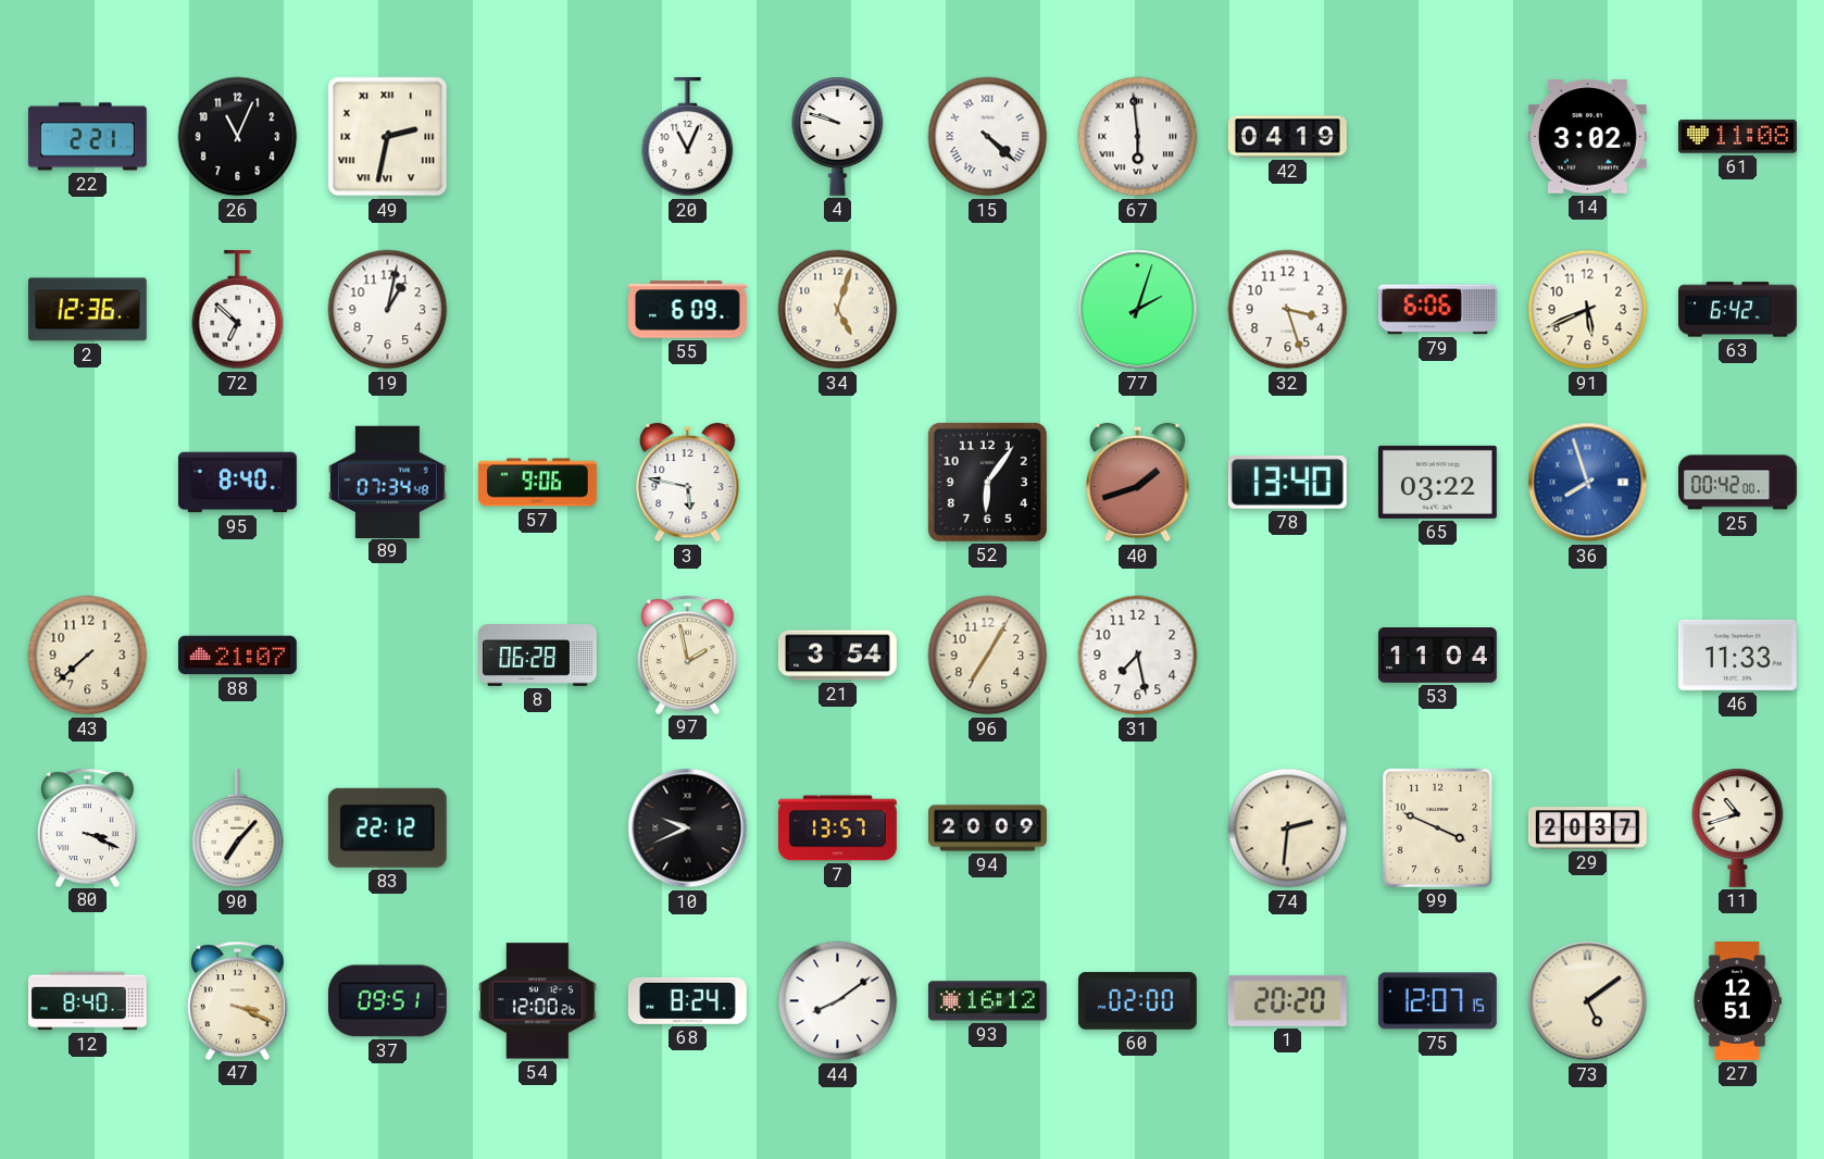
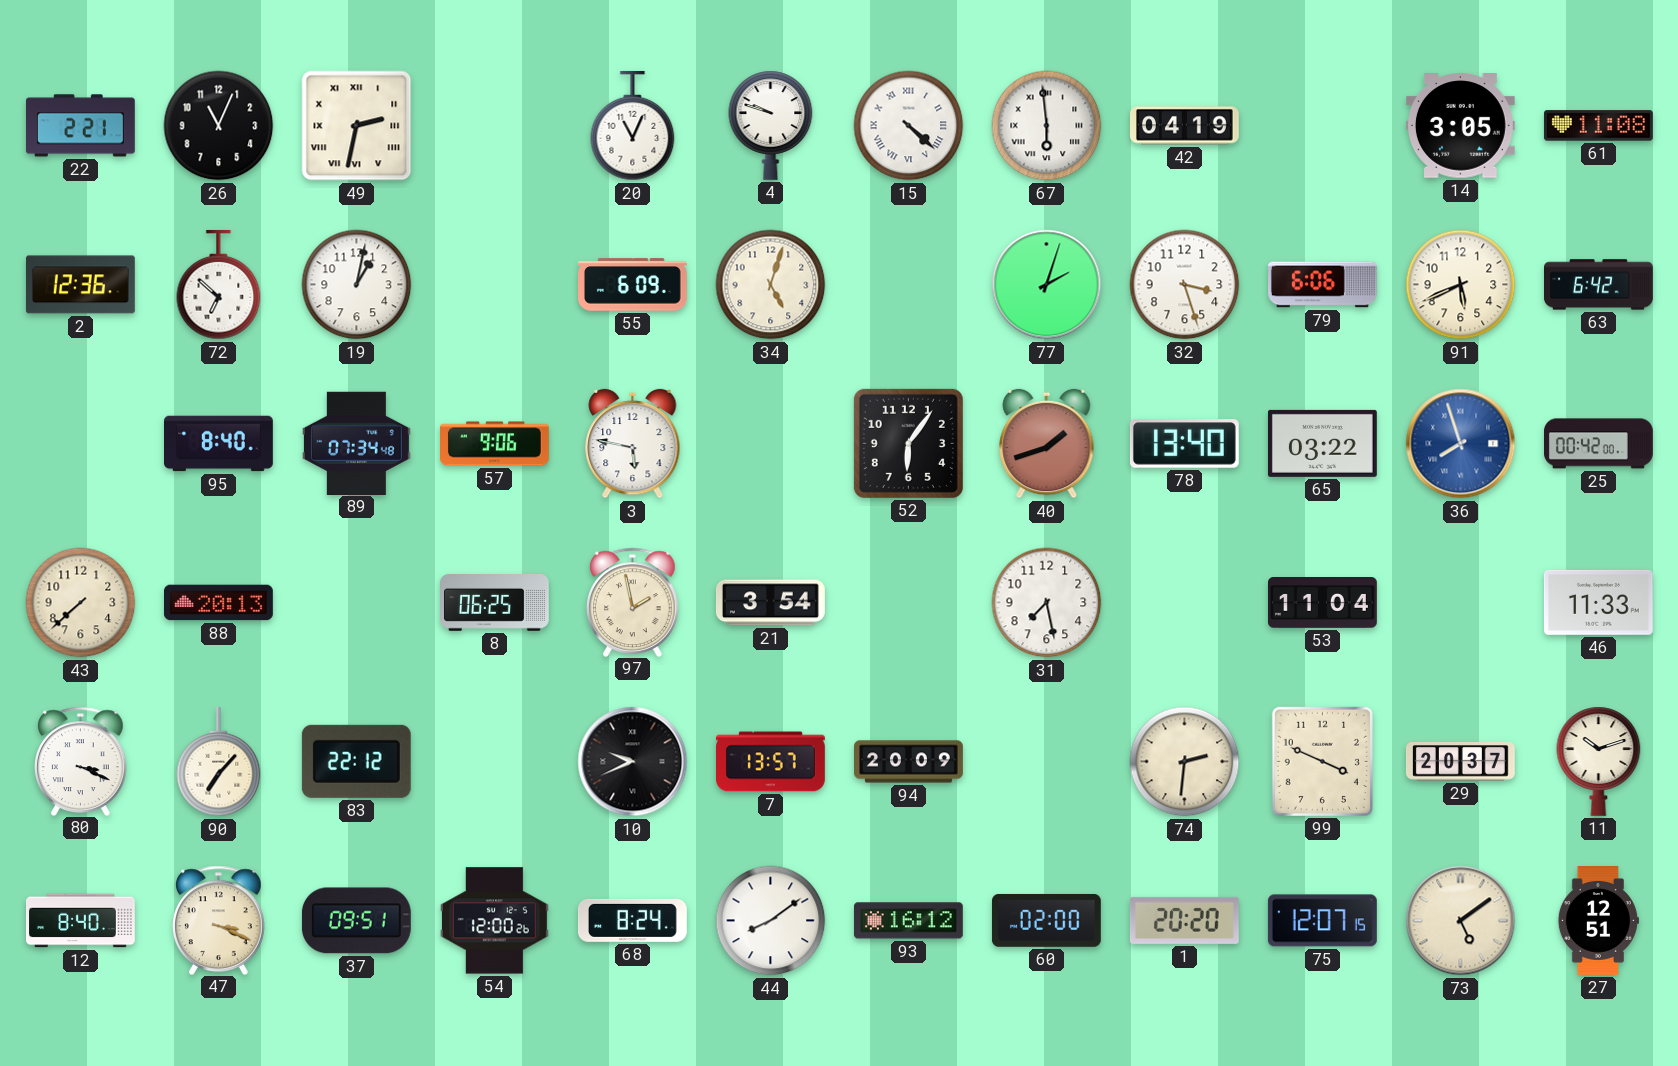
14: 3:02 -> 3:05
88: 21:07 -> 20:13
8: 06:28 -> 06:25
96: 7:05 -> none
11: 10:42 -> 10:12
